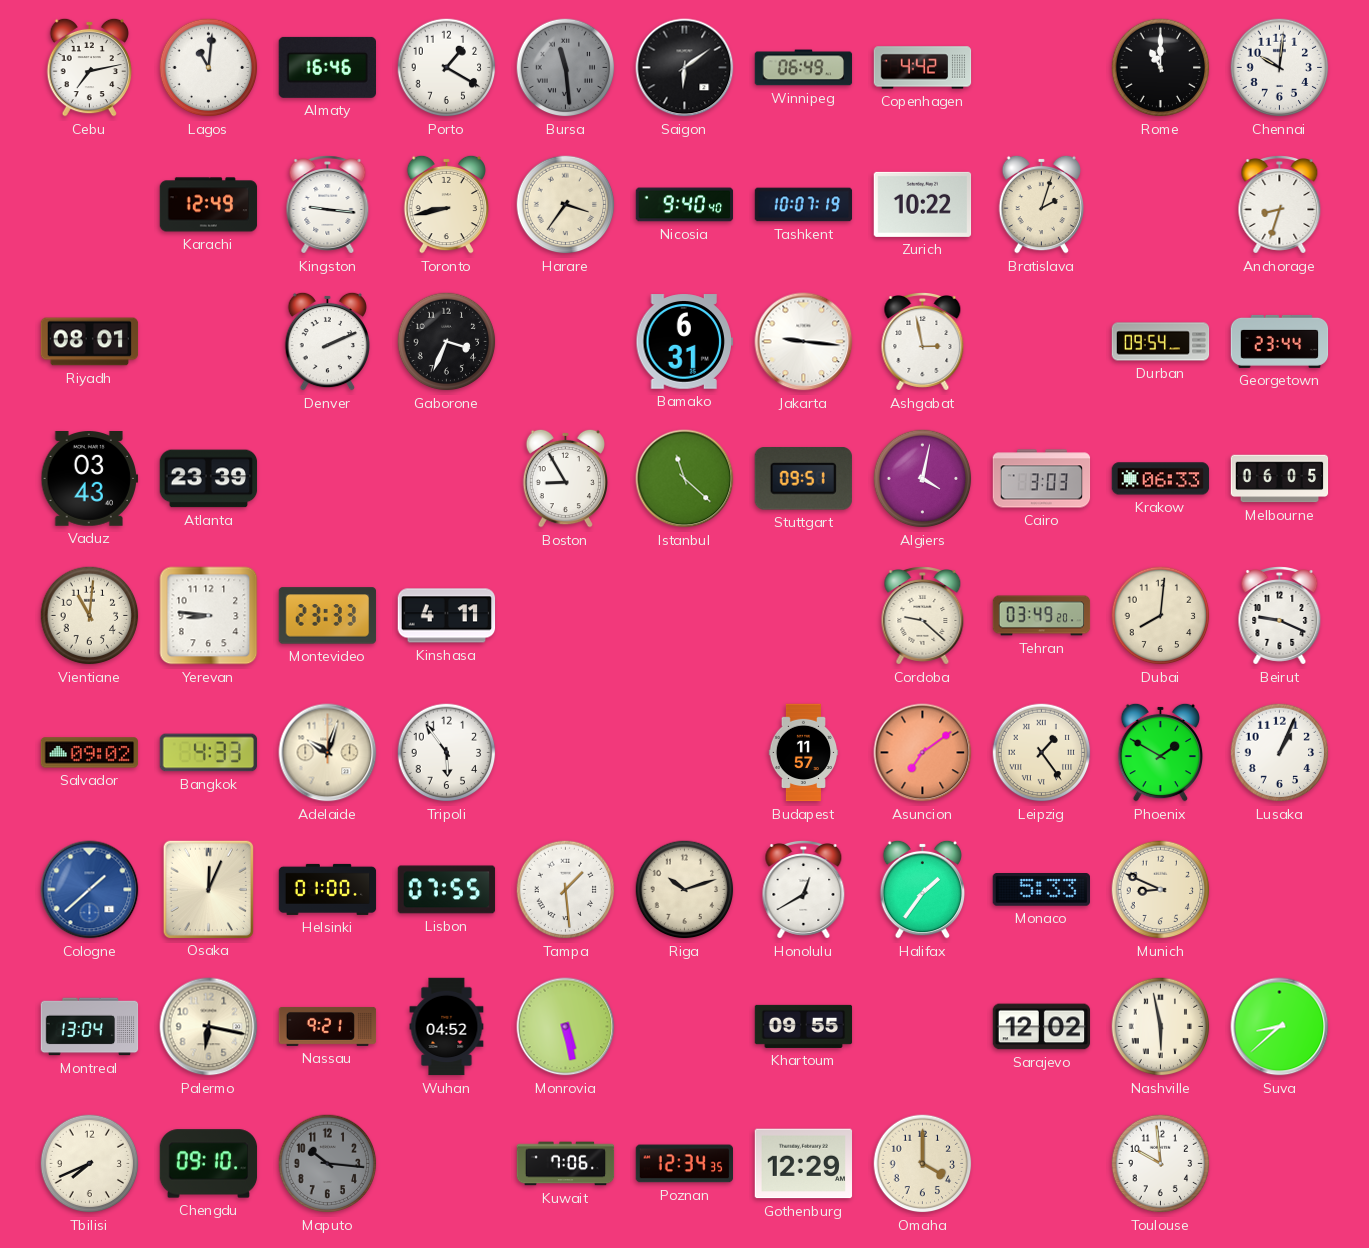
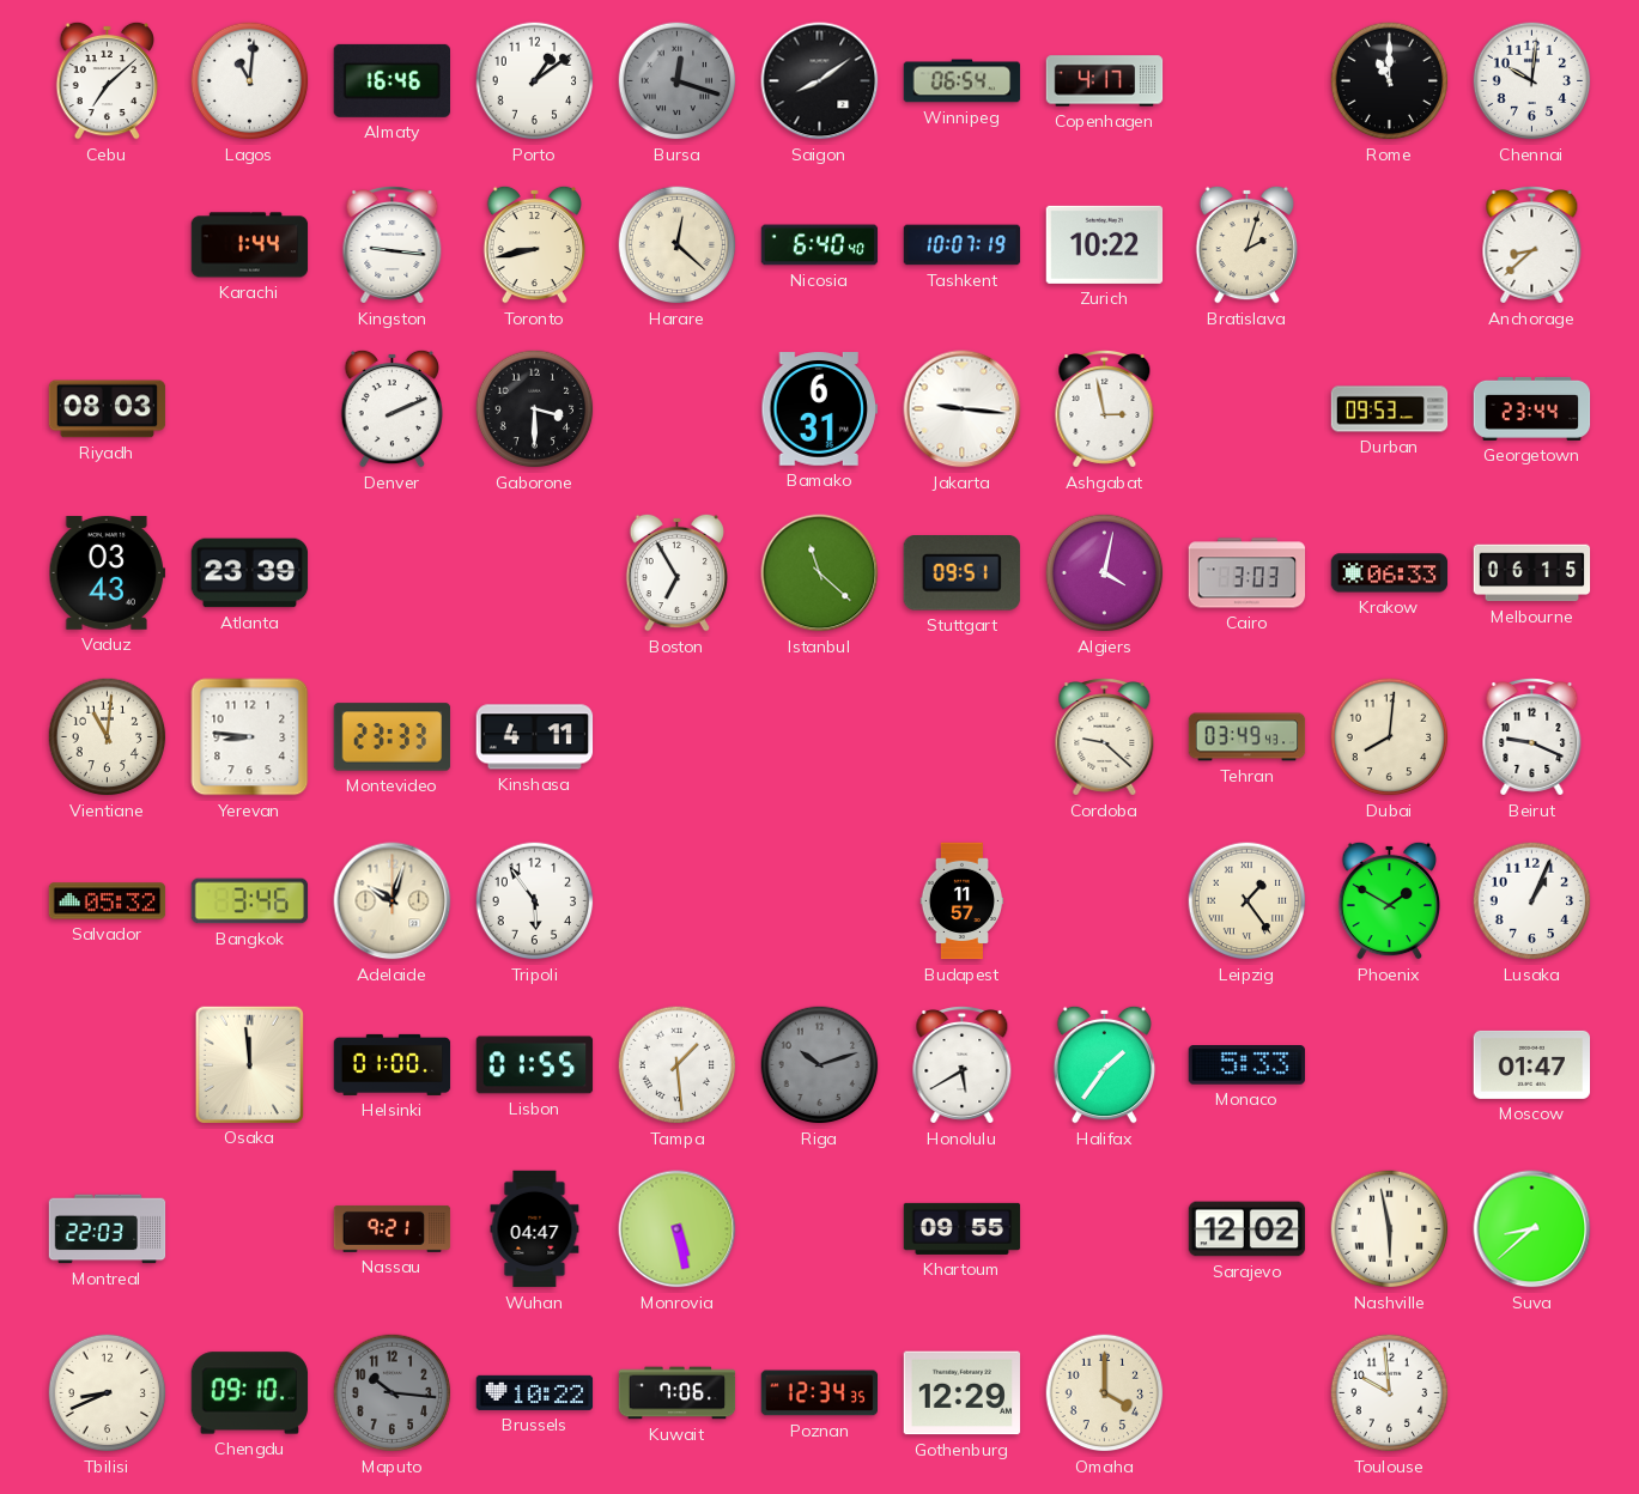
Cebu: 7:13 -> 7:08
Porto: 1:20 -> 1:09
Bursa: 11:29 -> 12:18
Saigon: 6:09 -> 8:09
Winnipeg: 06:49 -> 06:54
Copenhagen: 4:42 -> 4:17
Karachi: 12:49 -> 1:44
Harare: 3:36 -> 12:22
Nicosia: 9:40 -> 6:40
Anchorage: 8:33 -> 8:38
Riyadh: 08:01 -> 08:03
Gaborone: 3:34 -> 3:30
Durban: 09:54 -> 09:53
Boston: 8:55 -> 6:55
Melbourne: 06:05 -> 06:15
Tehran: 03:49:20 -> 03:49:43
Salvador: 09:02 -> 05:32
Bangkok: 4:33 -> 3:46
Asuncion: 7:09 -> none
Cologne: 1:38 -> none
Osaka: 12:04 -> 11:59
Lisbon: 07:55 -> 01:55
Riga dial: cream -> grey
Honolulu: 12:40 -> 5:40
Munich: 8:49 -> none
Moscow: none -> 01:47
Montreal: 13:04 -> 22:03
Palermo: 6:17 -> none
Wuhan: 04:52 -> 04:47
Tbilisi: 7:41 -> 8:41
Brussels: none -> 10:22
